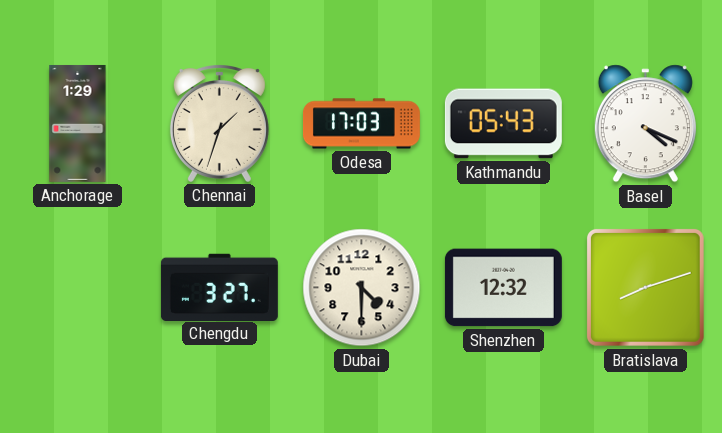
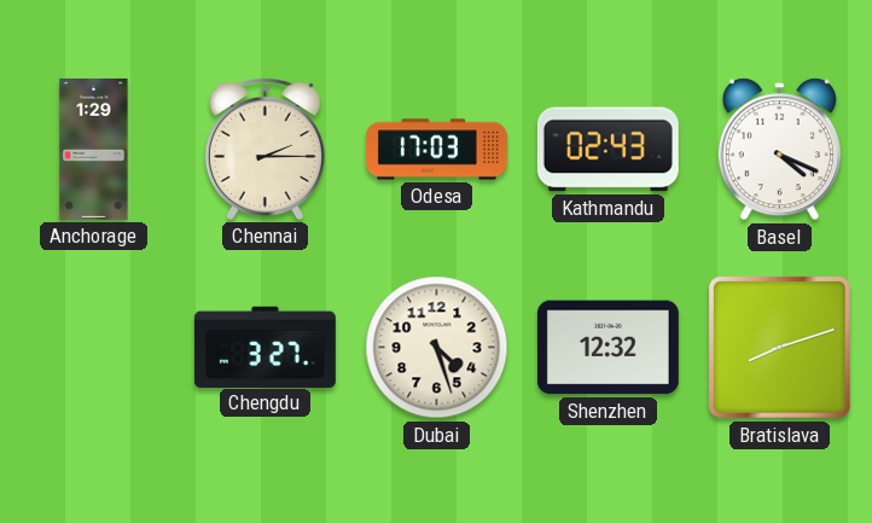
Chennai: 1:33 -> 2:15
Kathmandu: 05:43 -> 02:43
Dubai: 4:30 -> 4:27
